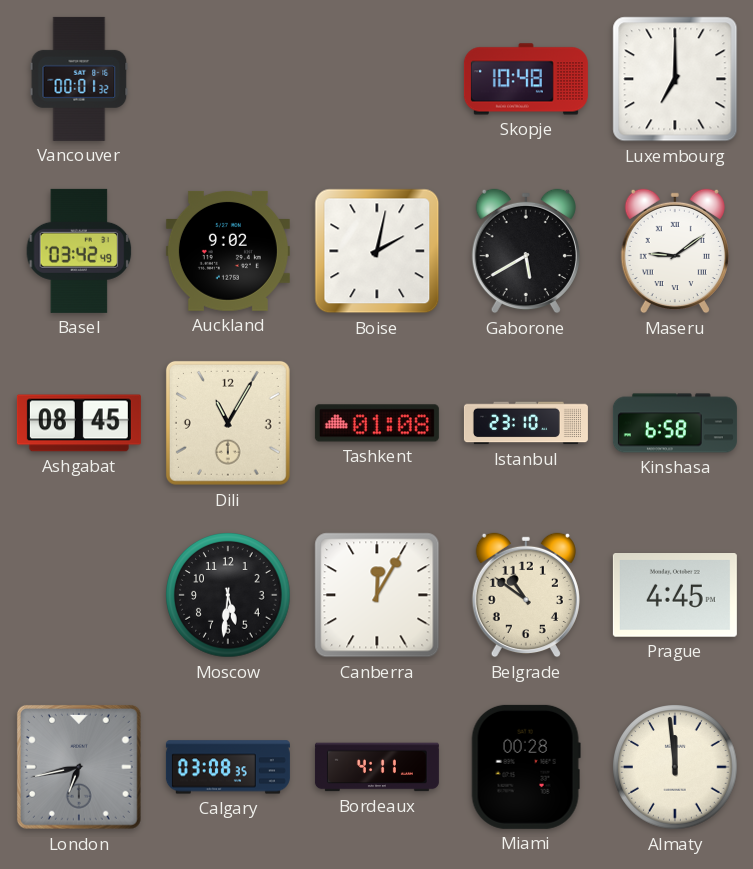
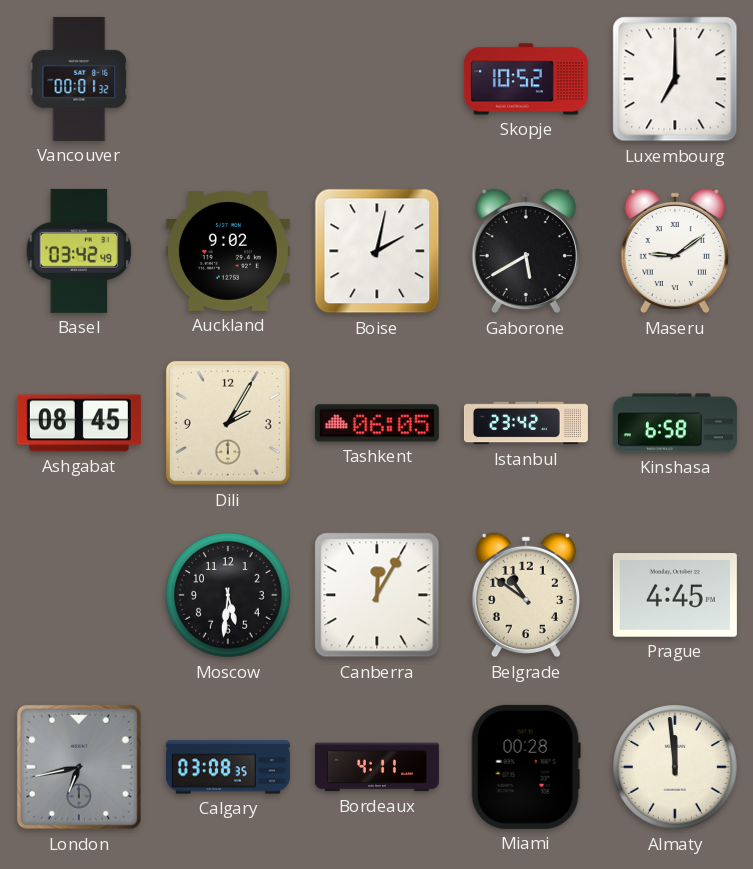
Skopje: 10:48 -> 10:52
Dili: 11:05 -> 2:05
Tashkent: 01:08 -> 06:05
Istanbul: 23:10 -> 23:42
